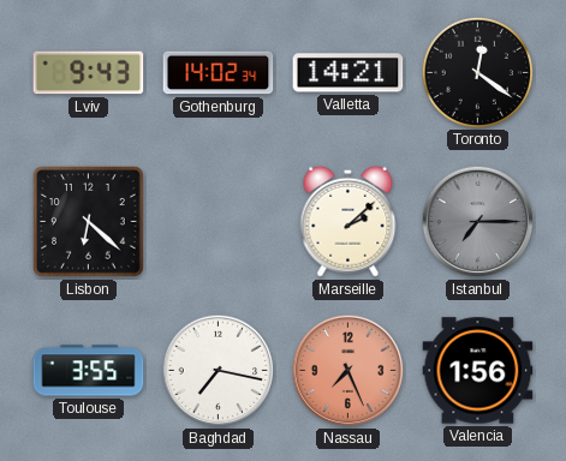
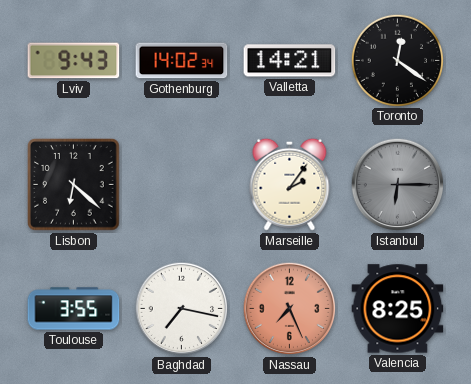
Marseille: 2:08 -> 2:06
Istanbul: 7:15 -> 6:15
Valencia: 1:56 -> 8:25
